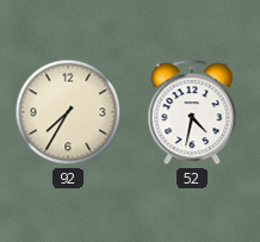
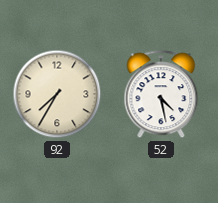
52: 4:32 -> 4:28
